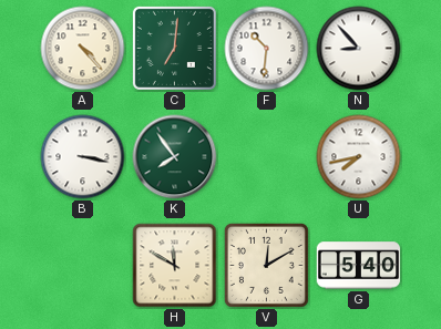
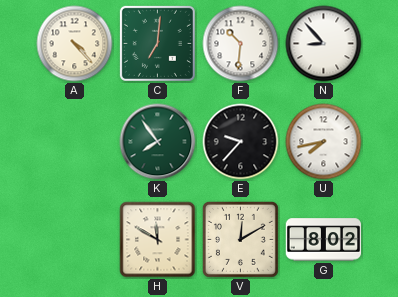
B: 3:17 -> none
E: none -> 9:37
G: 5:40 -> 8:02
